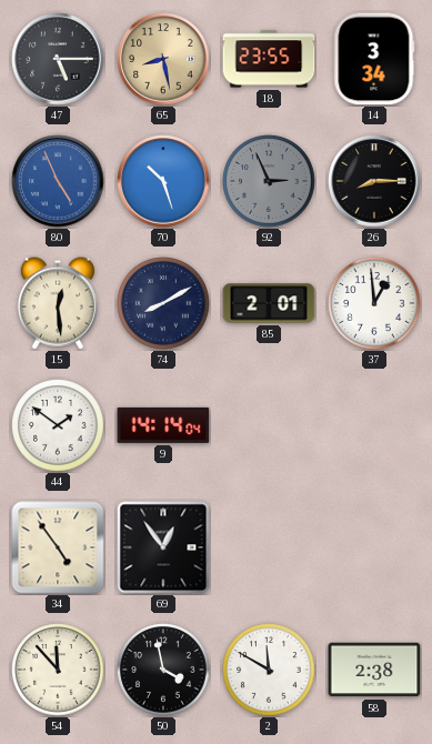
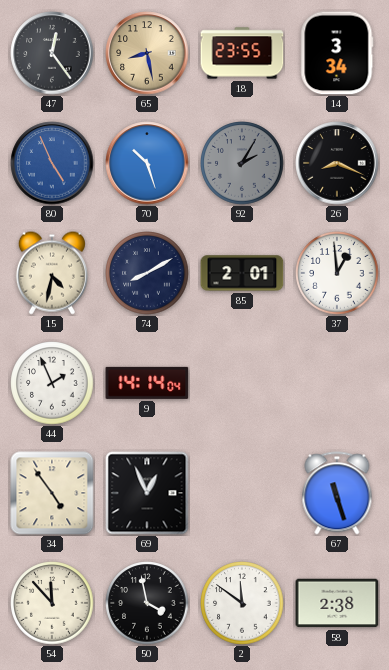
47: 5:15 -> 12:24
92: 2:56 -> 2:05
26: 8:15 -> 8:19
15: 12:29 -> 4:32
44: 1:51 -> 1:56
69: 12:54 -> 12:56
67: none -> 11:27
2: 11:50 -> 11:51
